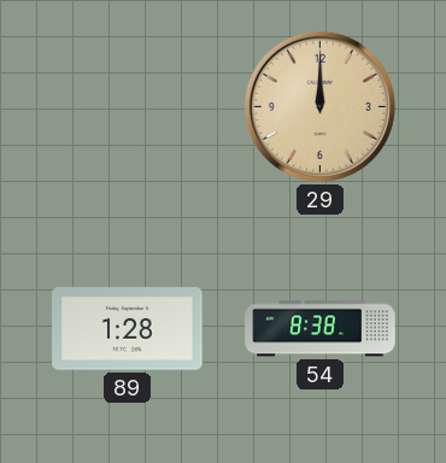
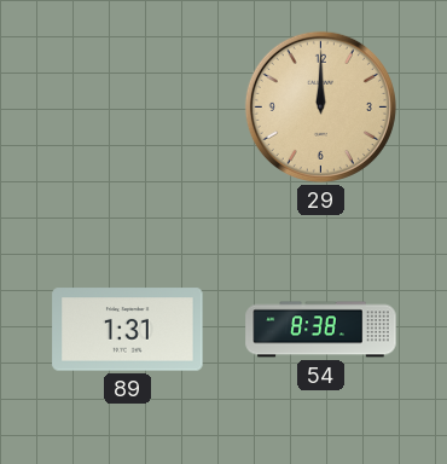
89: 1:28 -> 1:31
